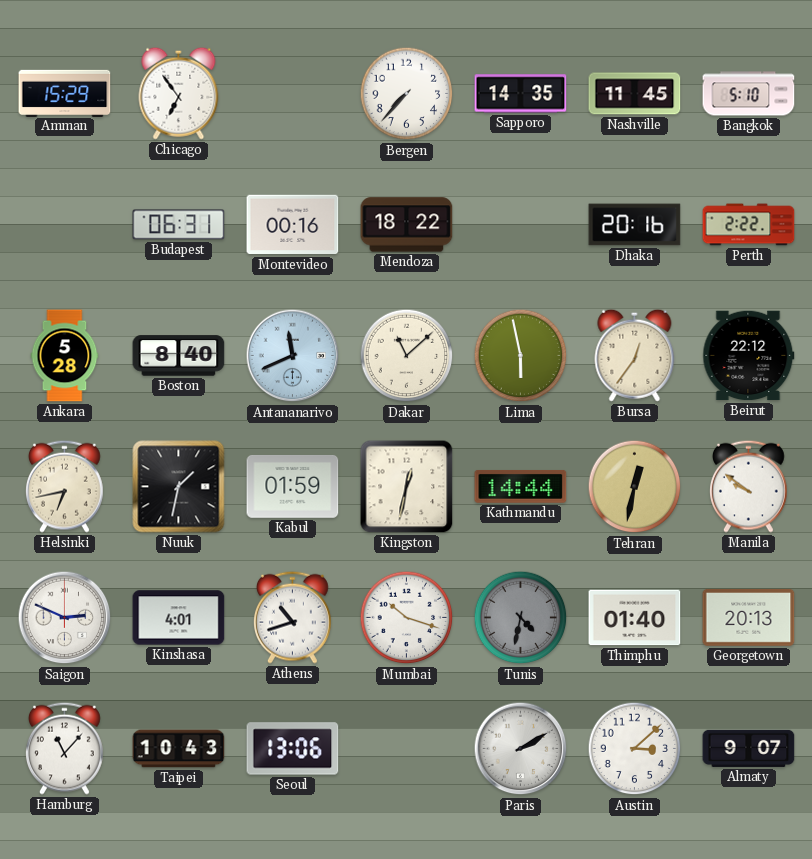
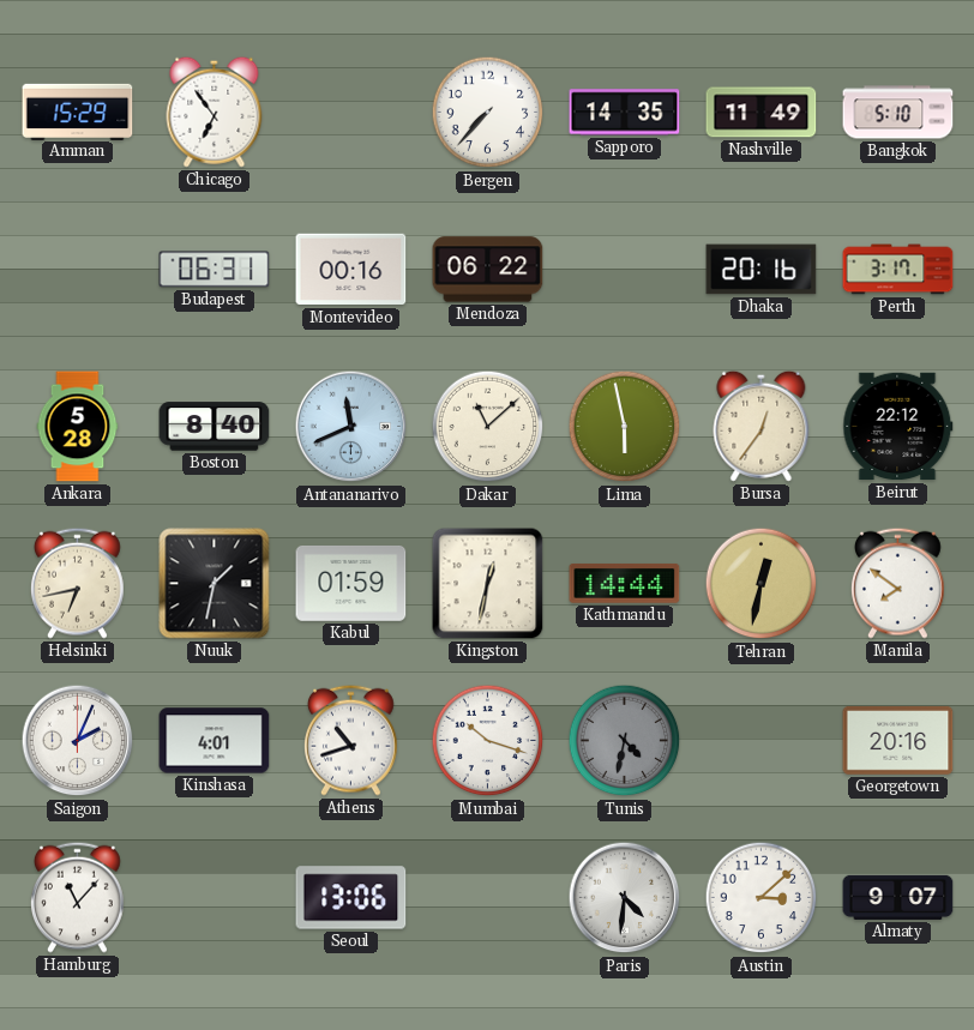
Nashville: 11:45 -> 11:49
Mendoza: 18:22 -> 06:22
Perth: 2:22 -> 3:17
Manila: 9:51 -> 7:51
Saigon: 2:49 -> 2:04
Thimphu: 01:40 -> none
Georgetown: 20:13 -> 20:16
Taipei: 10:43 -> none
Paris: 2:10 -> 4:31
